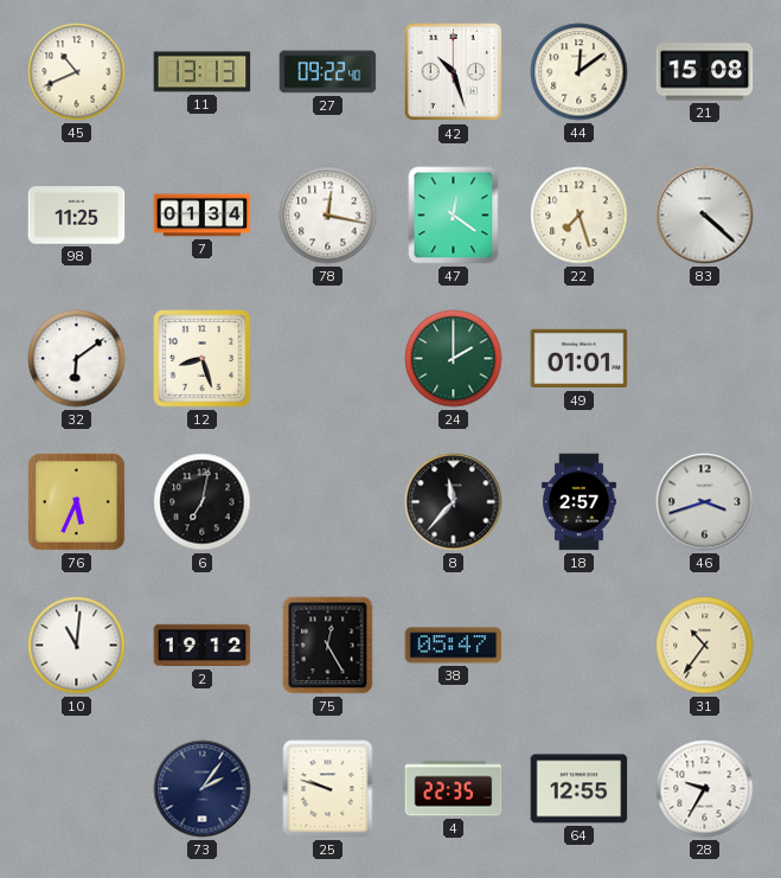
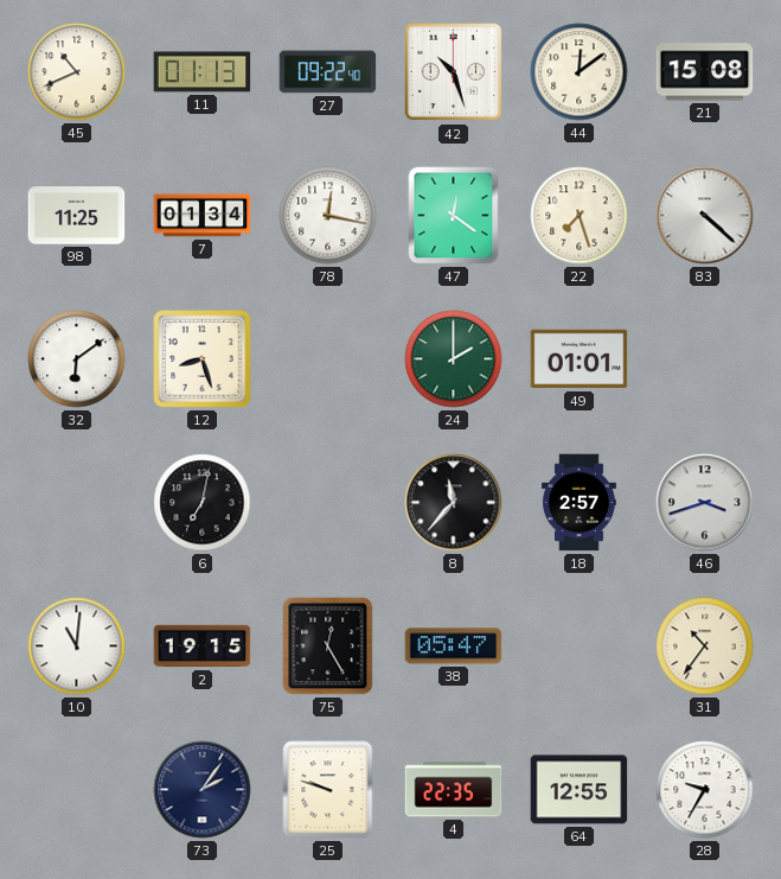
11: 13:13 -> 01:13
76: 5:34 -> none
2: 19:12 -> 19:15
